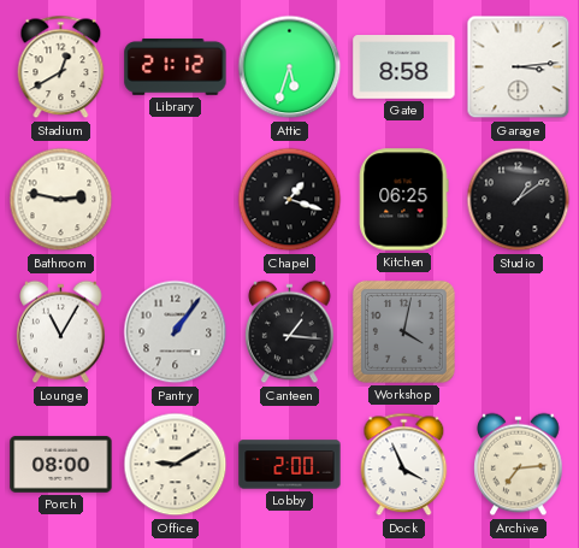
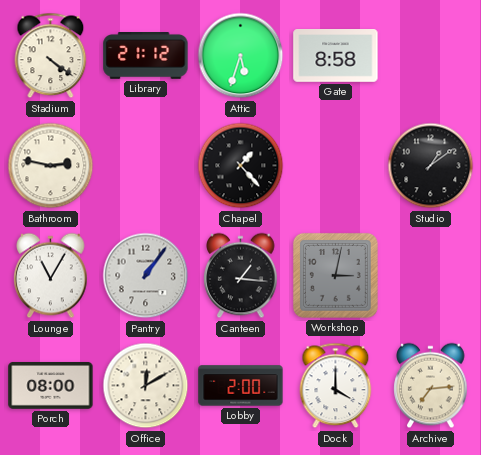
Stadium: 12:40 -> 4:21
Garage: 3:14 -> none
Chapel: 1:18 -> 1:23
Kitchen: 06:25 -> none
Workshop: 4:02 -> 3:02
Office: 9:10 -> 12:10
Dock: 3:56 -> 4:00
